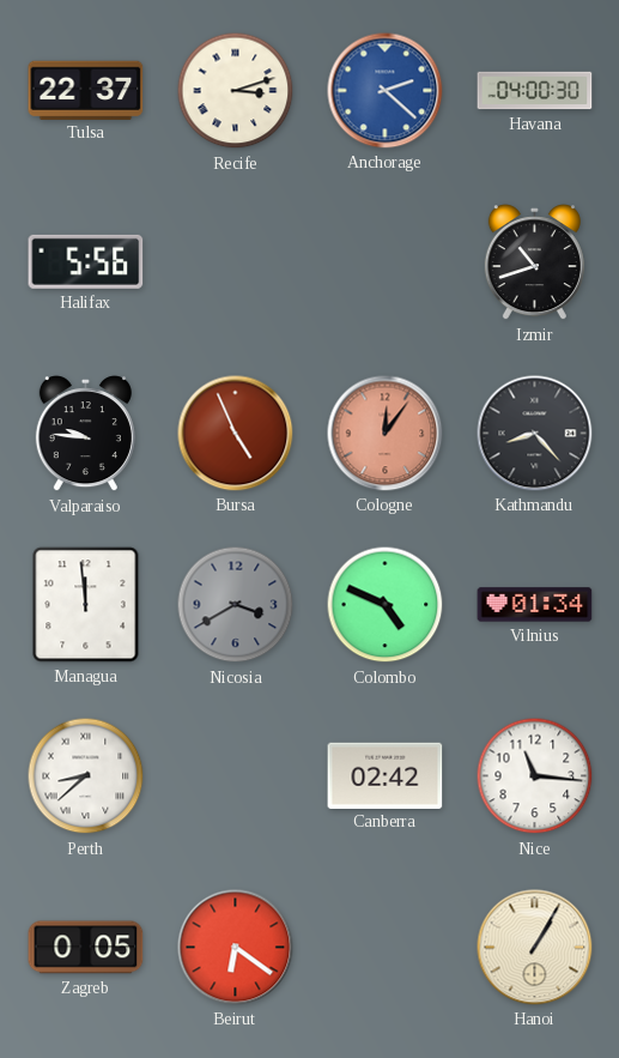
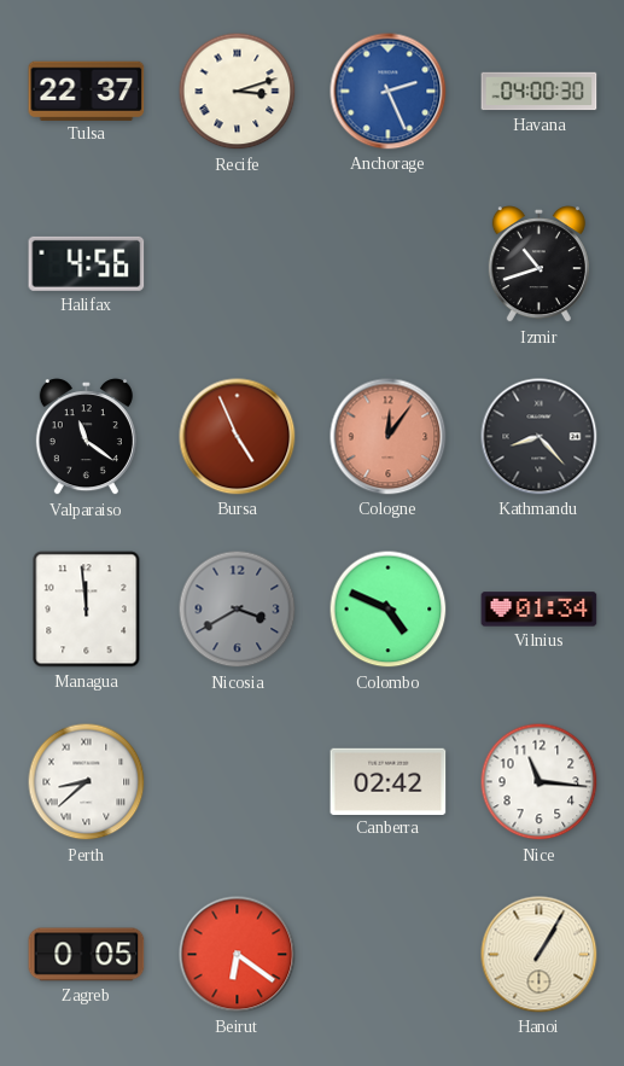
Anchorage: 2:22 -> 2:26
Halifax: 5:56 -> 4:56
Valparaiso: 9:46 -> 11:21
